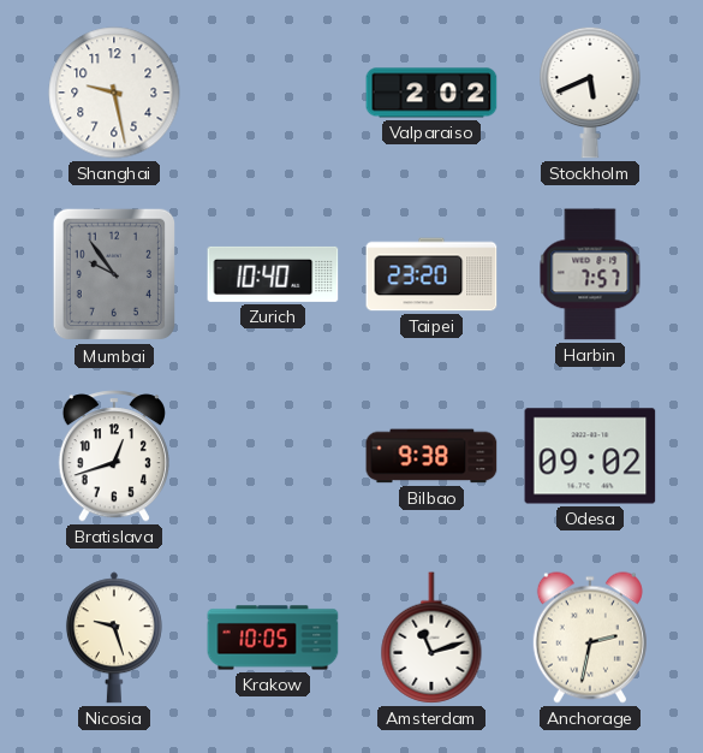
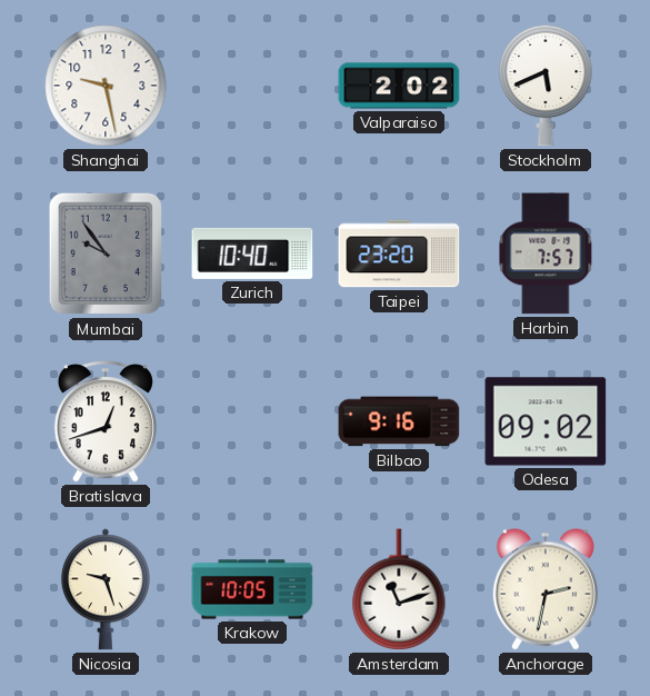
Bilbao: 9:38 -> 9:16
